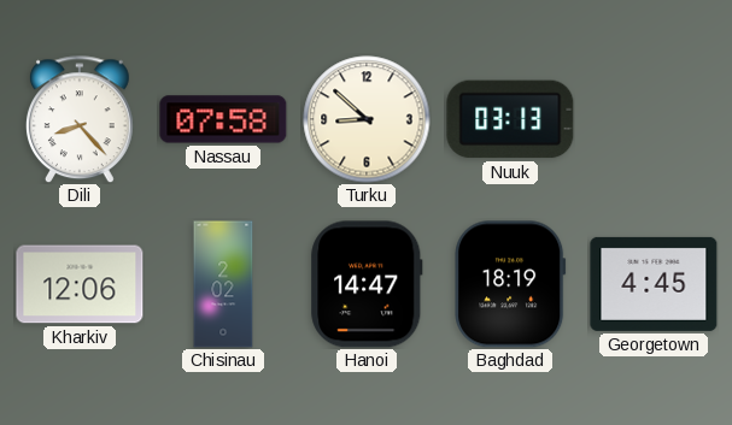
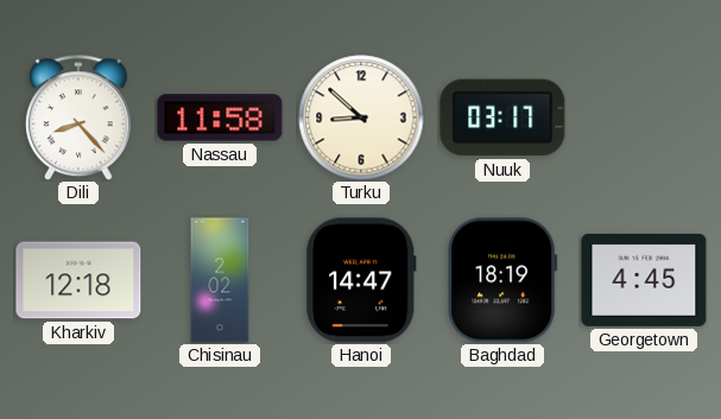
Nassau: 07:58 -> 11:58
Nuuk: 03:13 -> 03:17
Kharkiv: 12:06 -> 12:18
